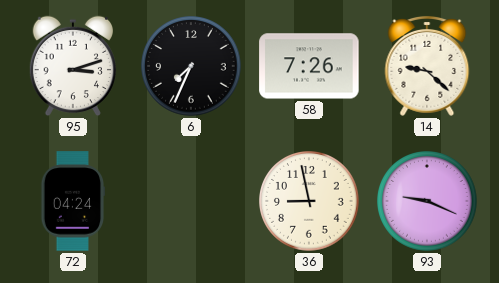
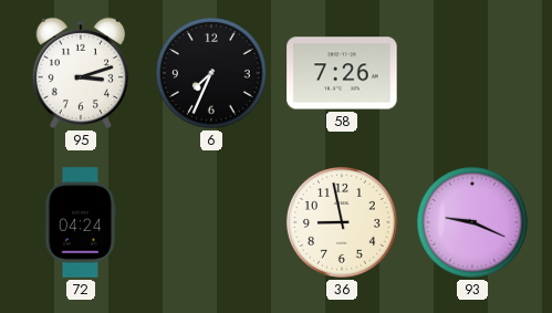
14: 9:22 -> none
